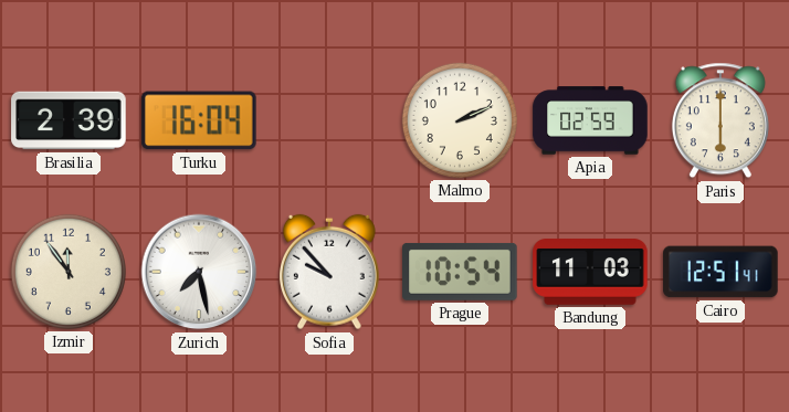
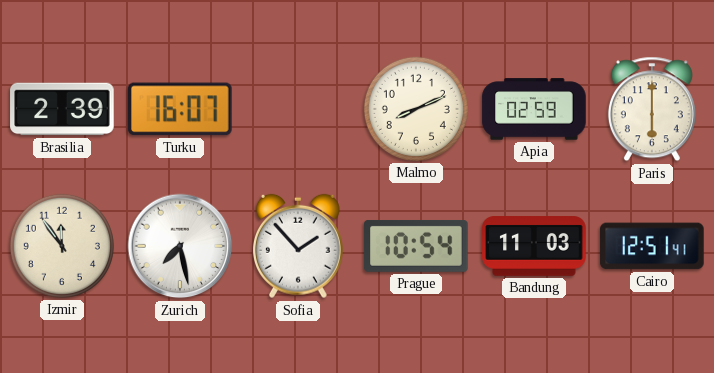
Turku: 16:04 -> 16:07
Malmo: 2:11 -> 8:11
Sofia: 9:53 -> 1:53
